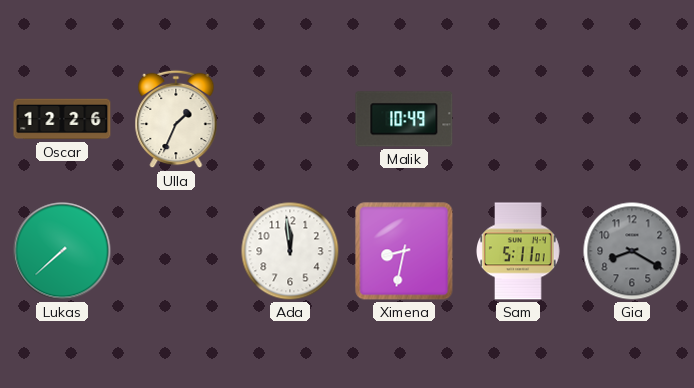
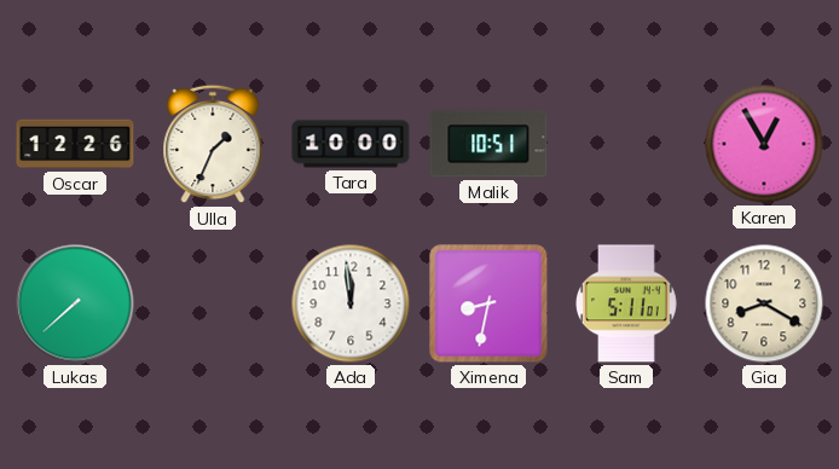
Tara: none -> 10:00
Malik: 10:49 -> 10:51
Karen: none -> 12:55
Gia dial: grey -> cream
